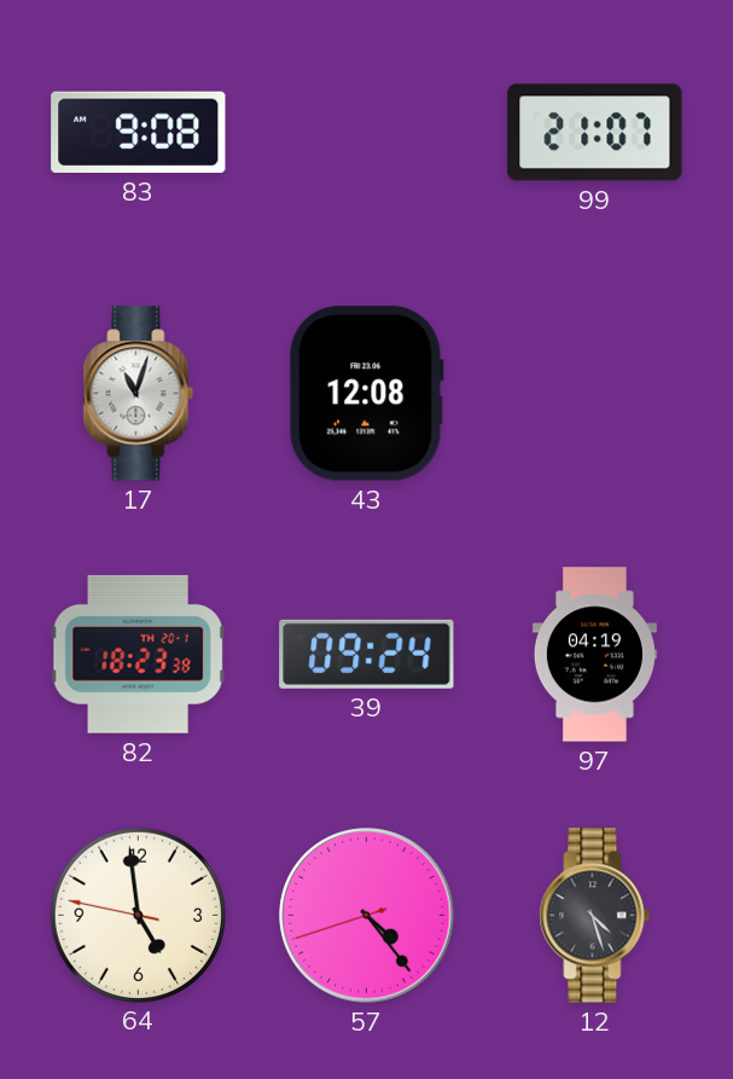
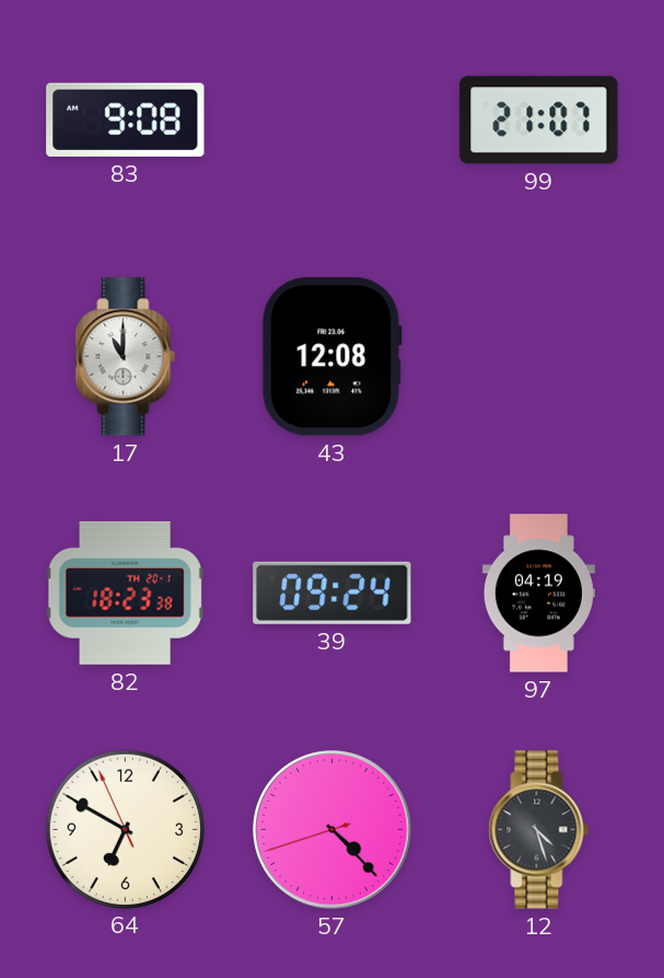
17: 11:03 -> 11:00
64: 4:58 -> 6:49
57: 4:23 -> 4:22
